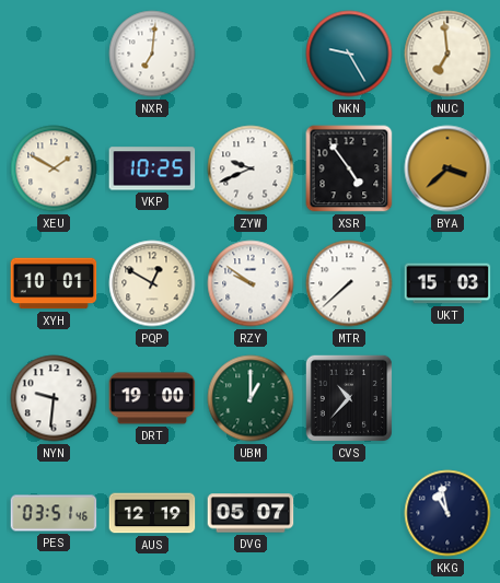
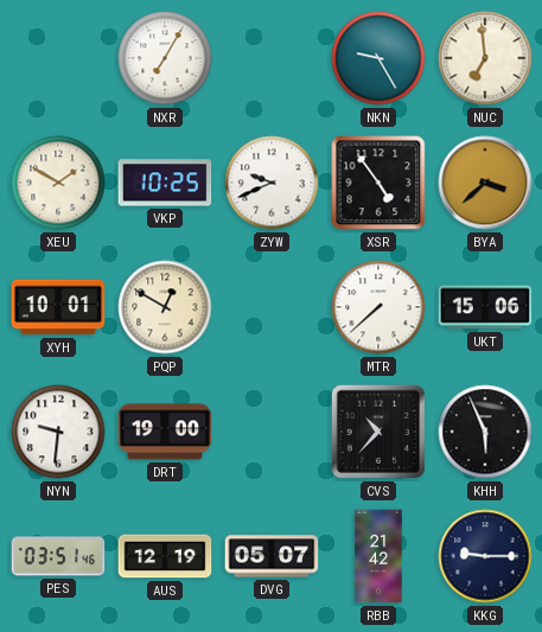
NXR: 7:01 -> 7:05
RZY: 9:51 -> none
UKT: 15:03 -> 15:06
UBM: 1:00 -> none
KHH: none -> 5:56
RBB: none -> 21:42
KKG: 10:58 -> 9:15
